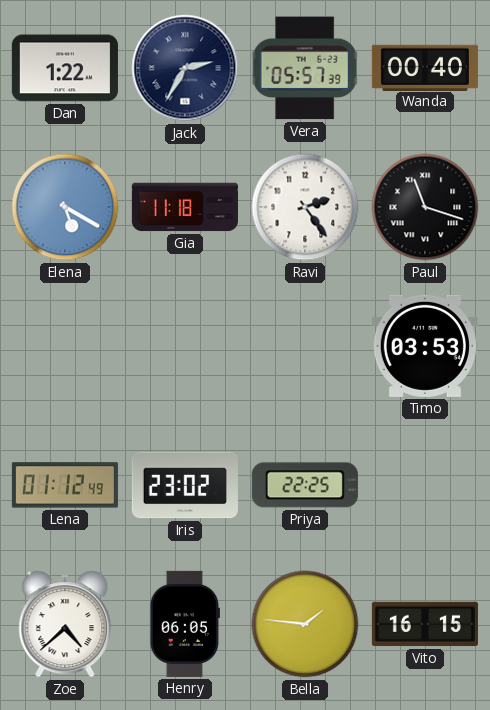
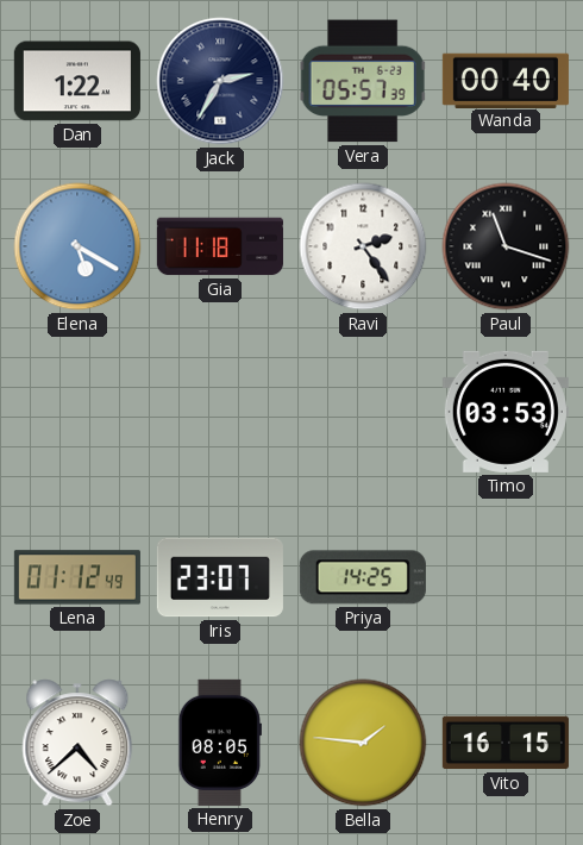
Iris: 23:02 -> 23:07
Priya: 22:25 -> 14:25
Henry: 06:05 -> 08:05
